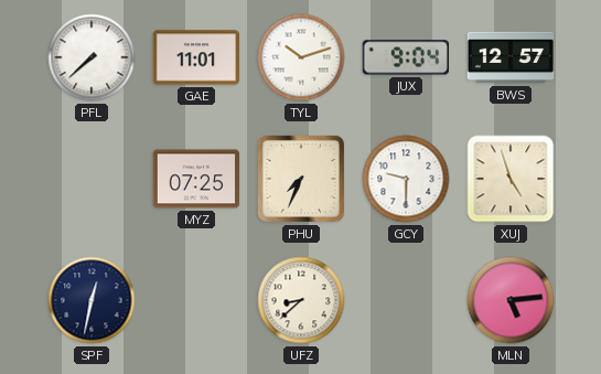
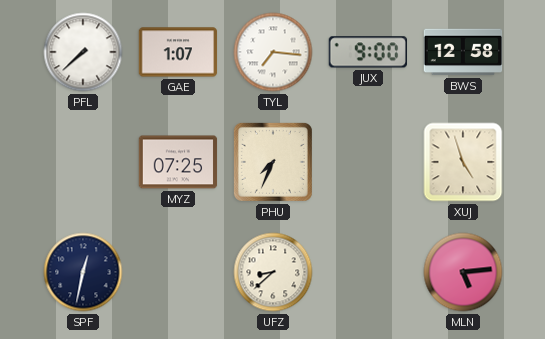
GAE: 11:01 -> 1:07
TYL: 10:12 -> 7:16
JUX: 9:04 -> 9:00
BWS: 12:57 -> 12:58
GCY: 9:30 -> none
